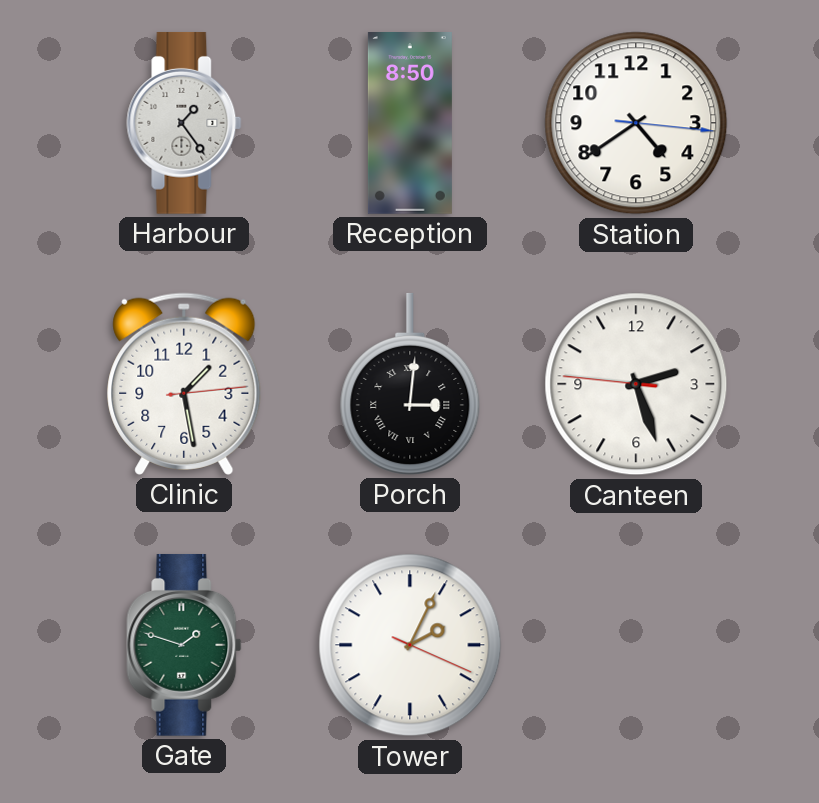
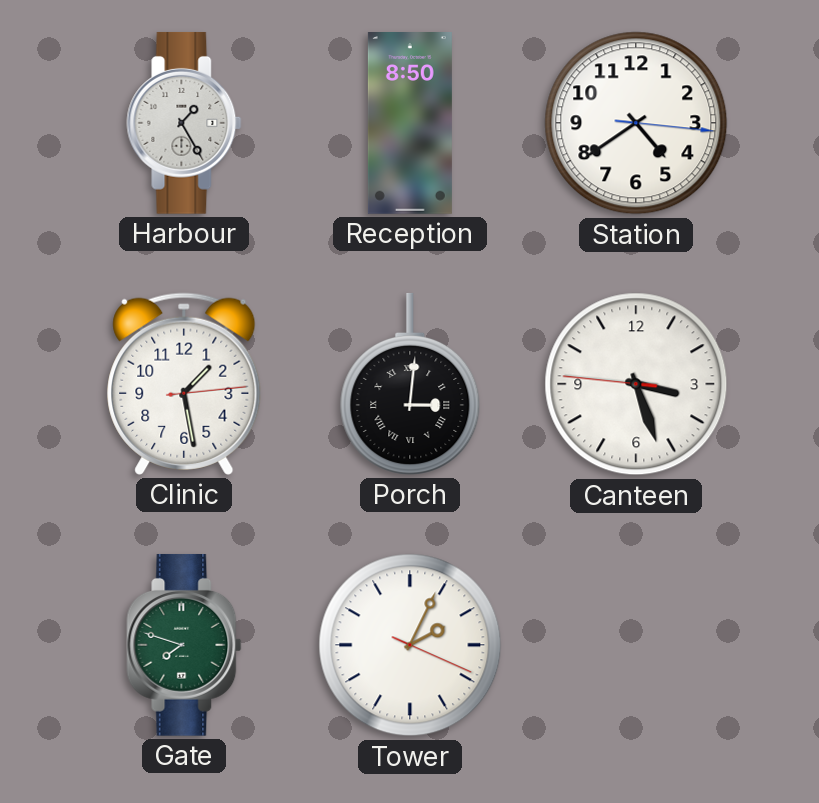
Harbour: 1:24 -> 1:25
Canteen: 2:26 -> 3:26
Gate: 1:48 -> 7:48
